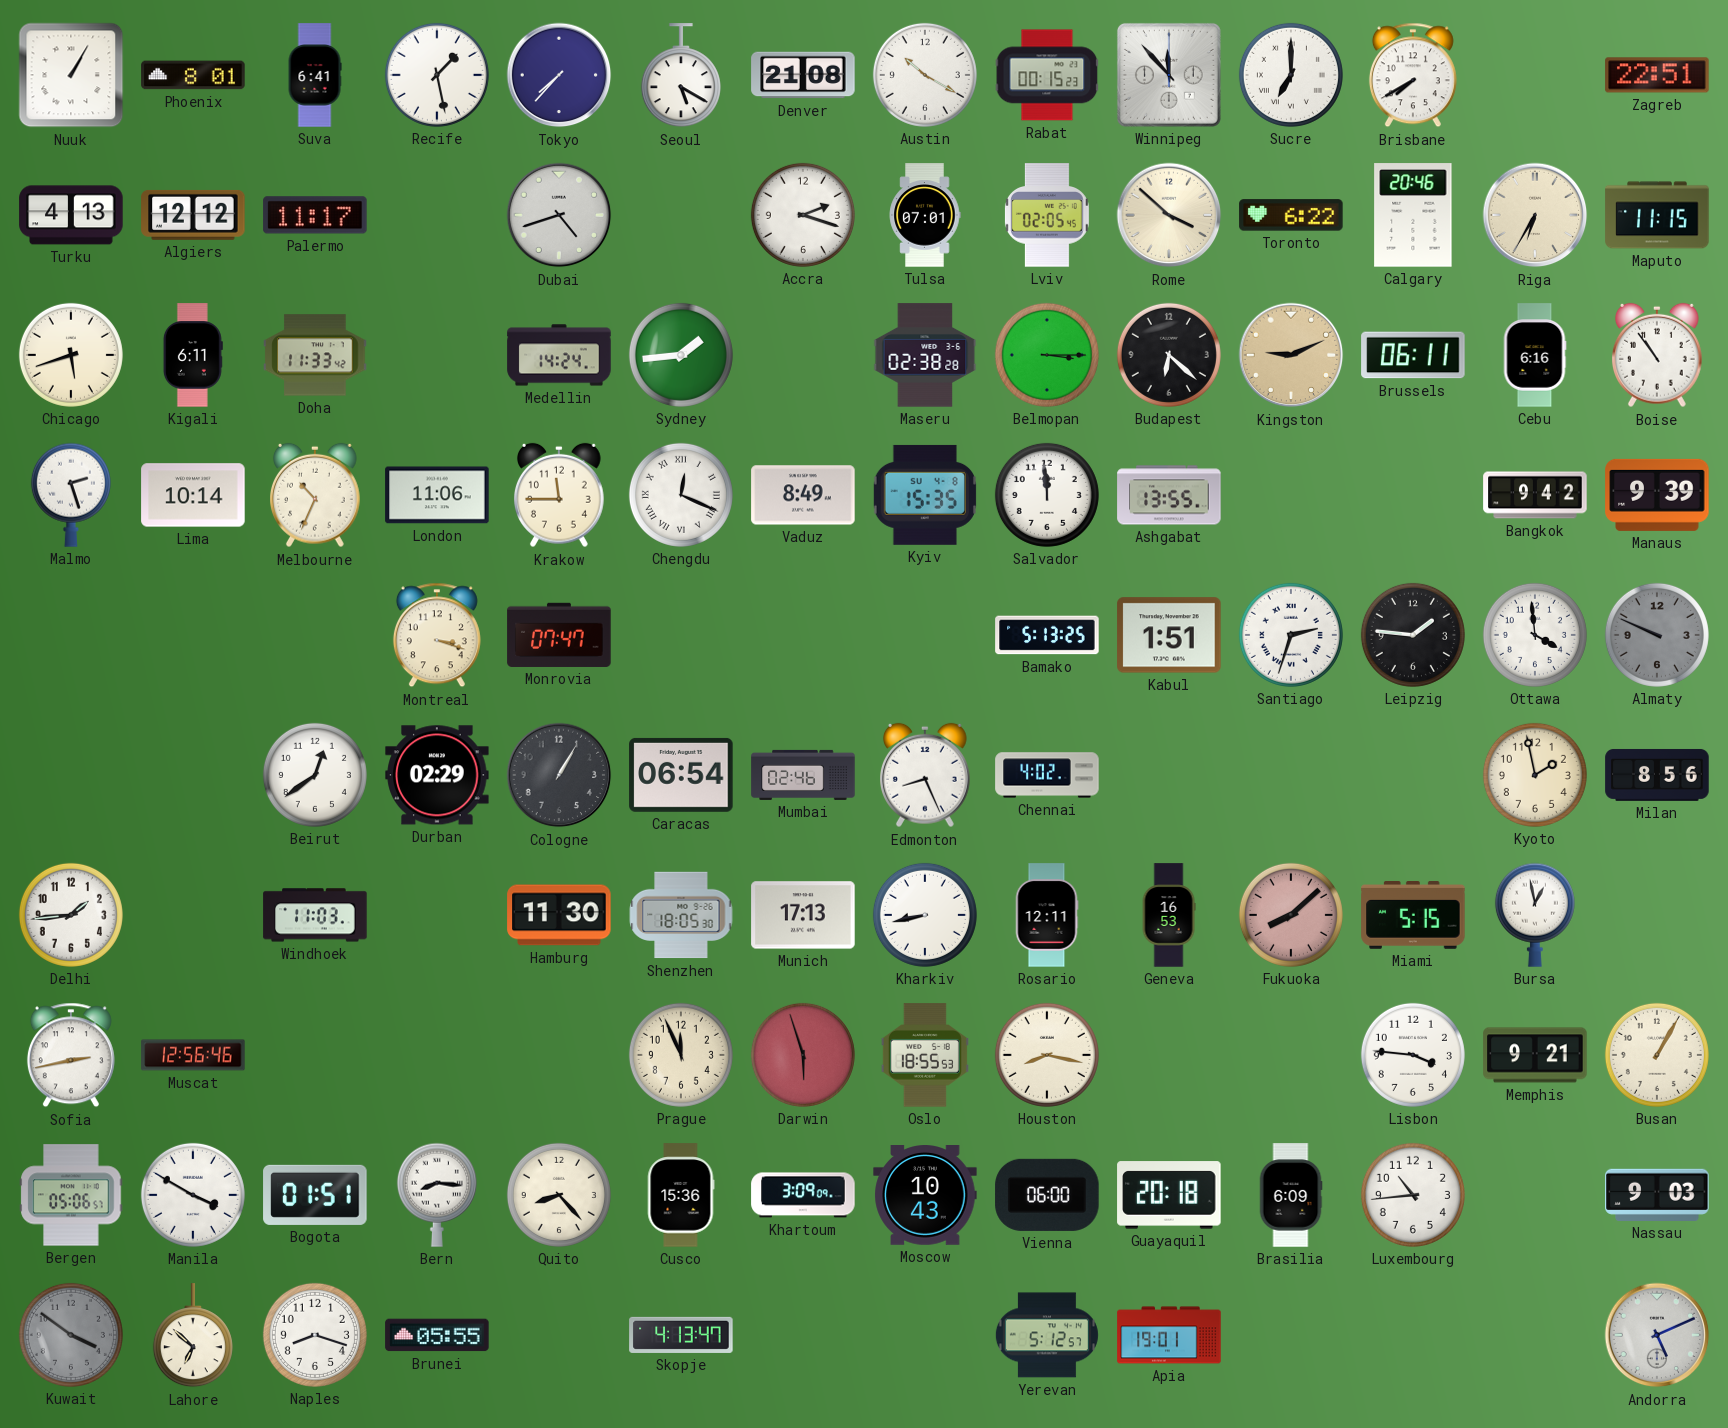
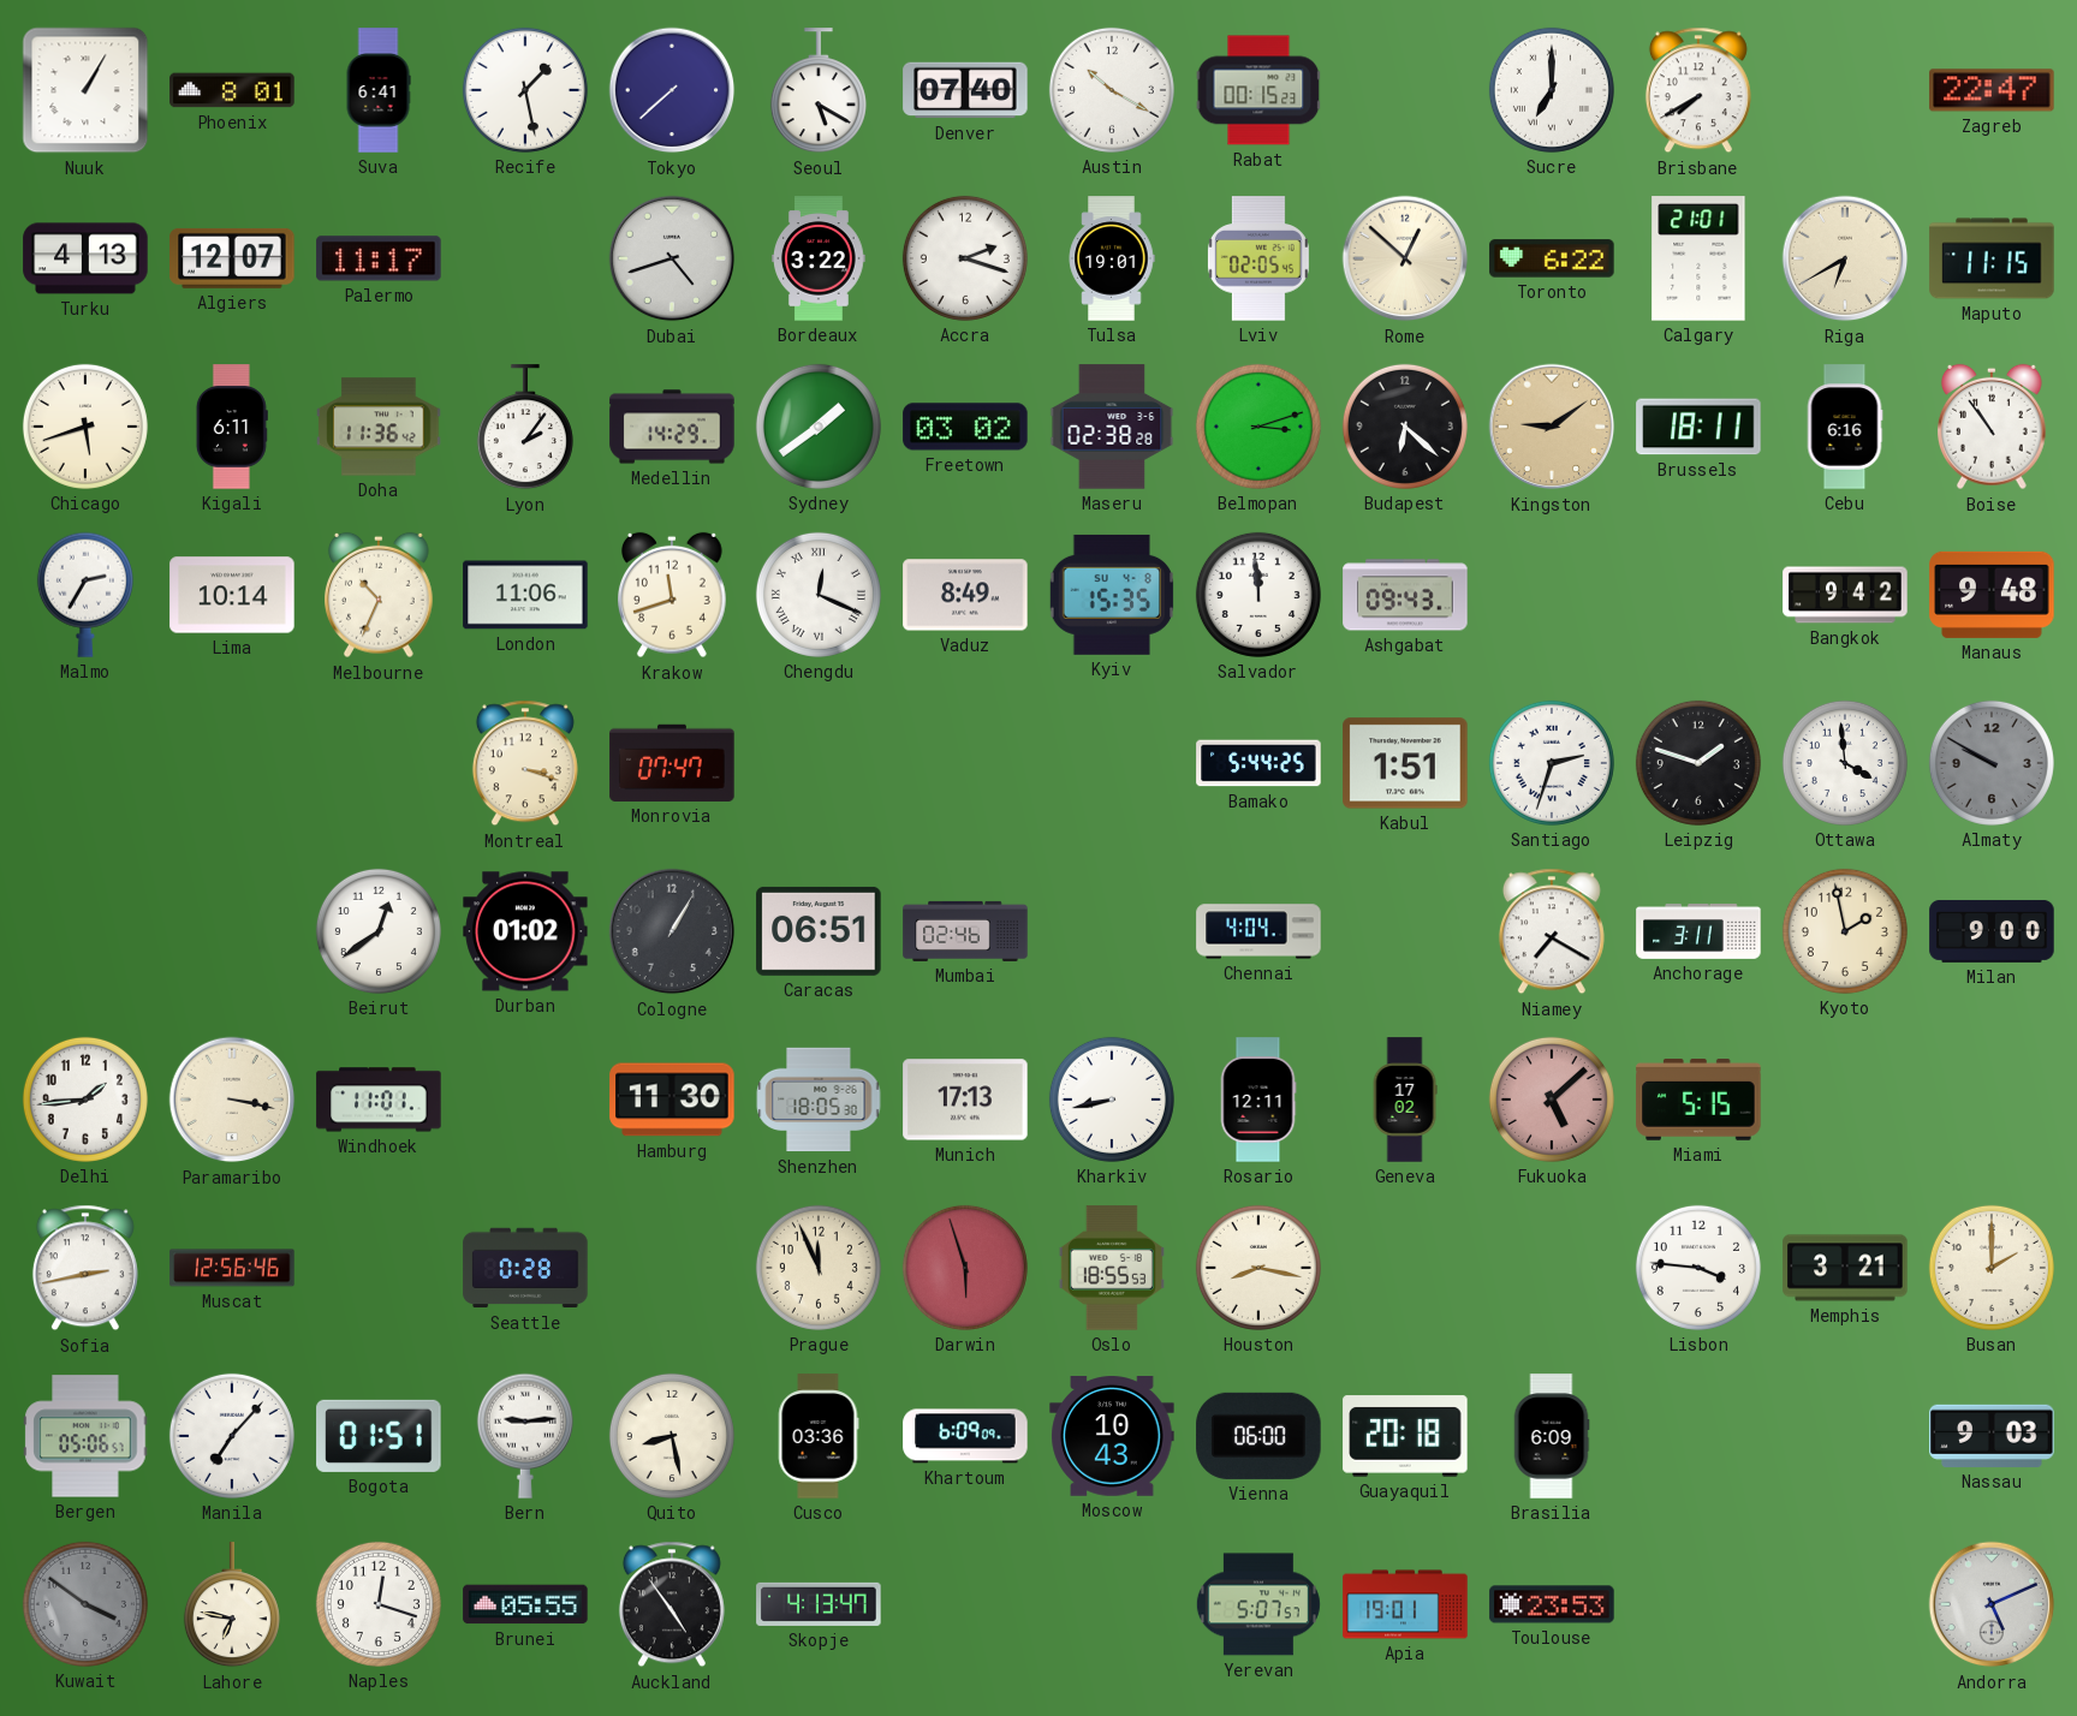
Tokyo: 7:37 -> 7:38
Denver: 21:08 -> 07:40
Winnipeg: 11:53 -> none
Zagreb: 22:51 -> 22:47
Algiers: 12:12 -> 12:07
Bordeaux: none -> 3:22
Tulsa: 07:01 -> 19:01
Rome: 3:52 -> 12:52
Calgary: 20:46 -> 21:01
Riga: 6:35 -> 6:40
Doha: 11:33 -> 11:36
Lyon: none -> 2:06
Medellin: 14:24 -> 14:29
Sydney: 1:44 -> 1:39
Freetown: none -> 03:02
Belmopan: 3:15 -> 3:12
Kingston: 9:11 -> 9:09
Brussels: 06:11 -> 18:11
Malmo: 2:27 -> 2:35
Krakow: 11:45 -> 11:42
Ashgabat: 13:55 -> 09:43
Manaus: 9:39 -> 9:48
Bamako: 5:13 -> 5:44
Leipzig: 1:46 -> 1:48
Almaty: 9:49 -> 9:50
Durban: 02:29 -> 01:02
Caracas: 06:54 -> 06:51
Edmonton: 8:26 -> none
Chennai: 4:02 -> 4:04
Niamey: none -> 7:20
Anchorage: none -> 3:11
Milan: 8:56 -> 9:00
Paramaribo: none -> 3:17
Windhoek: 11:03 -> 11:01
Geneva: 16:53 -> 17:02
Fukuoka: 8:08 -> 5:08
Bursa: 12:58 -> none
Seattle: none -> 0:28
Memphis: 9:21 -> 3:21
Busan: 1:05 -> 2:00
Manila: 3:50 -> 7:07
Bern: 8:16 -> 9:14
Quito: 8:23 -> 8:28
Cusco: 15:36 -> 03:36
Khartoum: 3:09 -> 6:09
Luxembourg: 10:44 -> none
Lahore: 6:52 -> 6:47
Naples: 8:18 -> 12:18
Auckland: none -> 4:54
Yerevan: 5:12 -> 5:07
Toulouse: none -> 23:53
